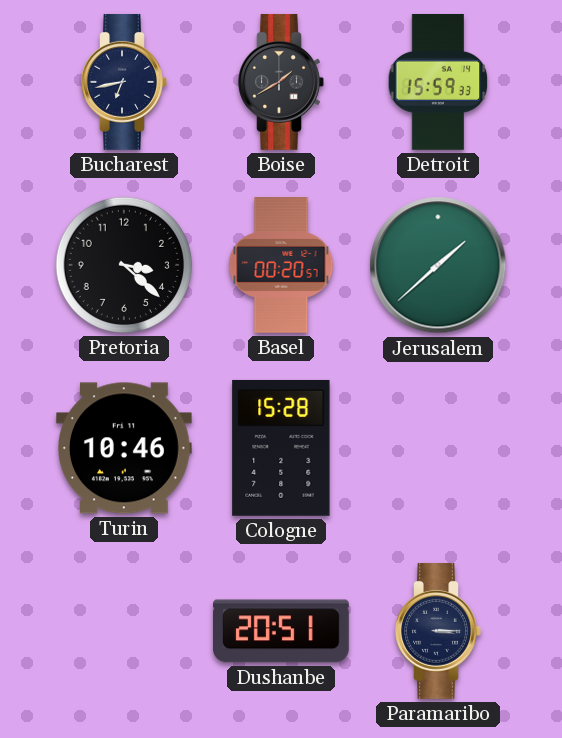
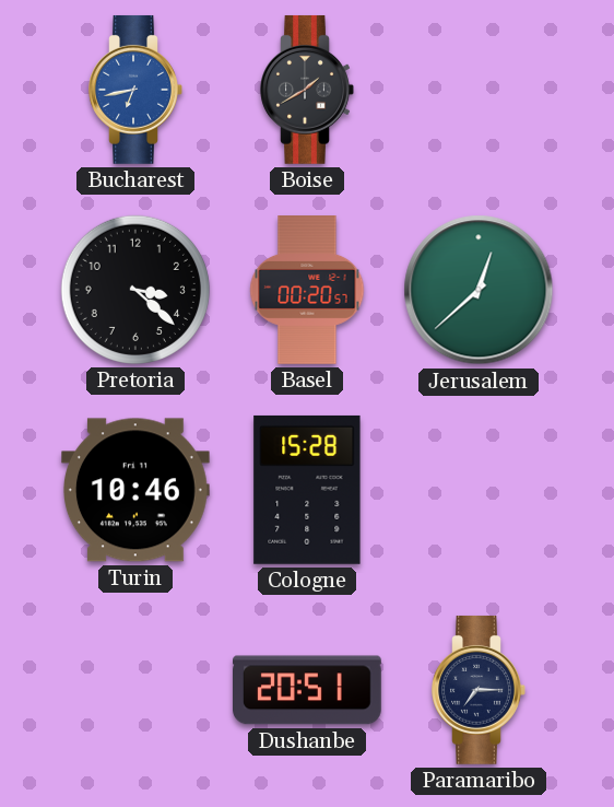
Bucharest dial: navy -> blue
Detroit: 15:59 -> none
Jerusalem: 1:38 -> 12:38
Paramaribo: 3:15 -> 7:15
